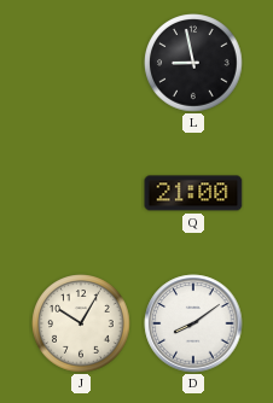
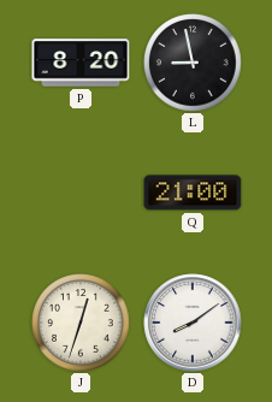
P: none -> 8:20
J: 10:05 -> 12:33
